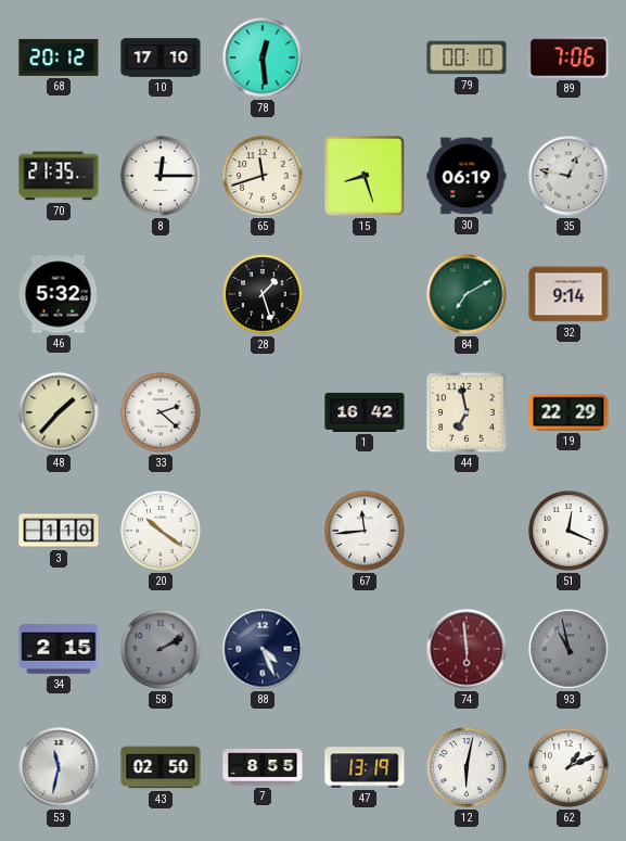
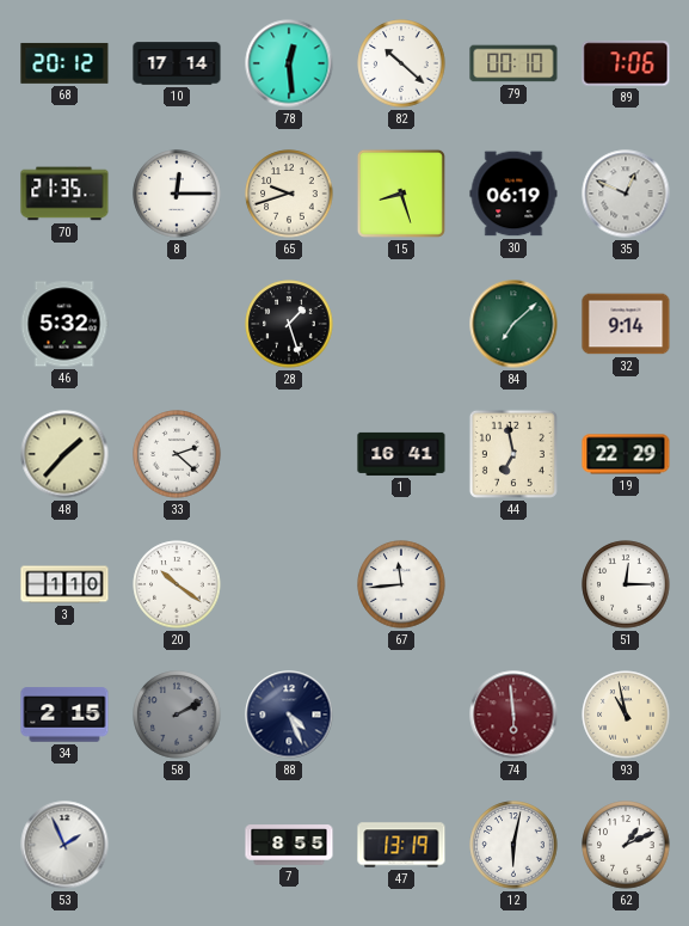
10: 17:10 -> 17:14
82: none -> 10:22
65: 11:42 -> 9:42
35: 12:47 -> 12:49
84: 7:10 -> 7:08
1: 16:42 -> 16:41
51: 12:19 -> 12:15
93 dial: grey -> cream
53: 11:32 -> 1:56
43: 02:50 -> none
